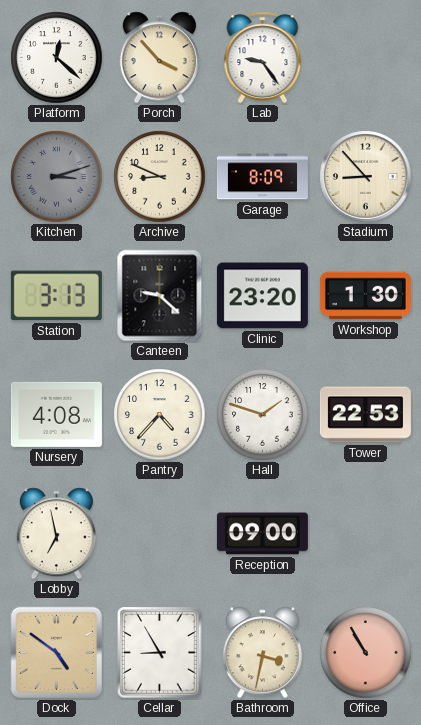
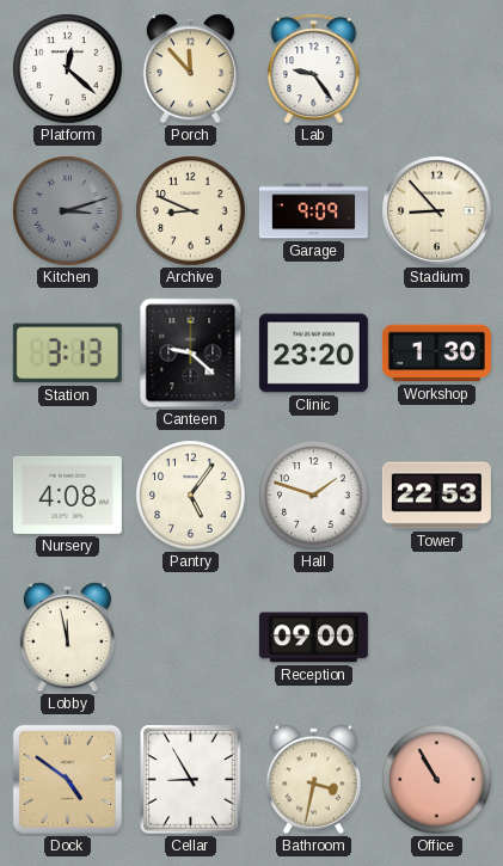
Porch: 3:53 -> 11:53
Garage: 8:09 -> 9:09
Pantry: 4:37 -> 5:06
Lobby: 6:58 -> 11:58
